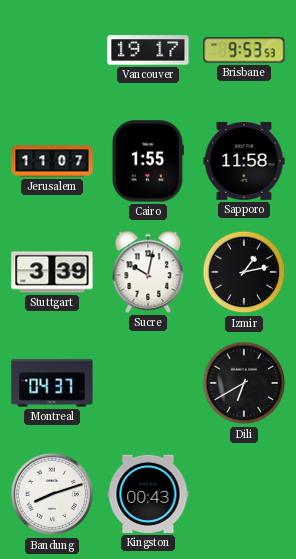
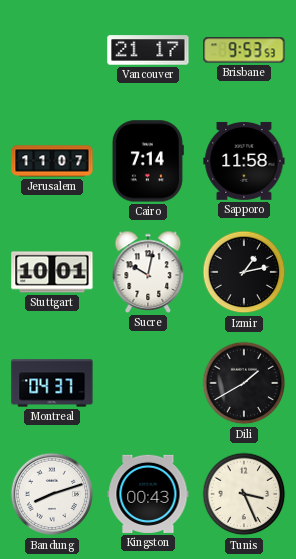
Vancouver: 19:17 -> 21:17
Cairo: 1:55 -> 7:14
Stuttgart: 3:39 -> 10:01
Dili: 6:40 -> 1:40
Tunis: none -> 3:26
